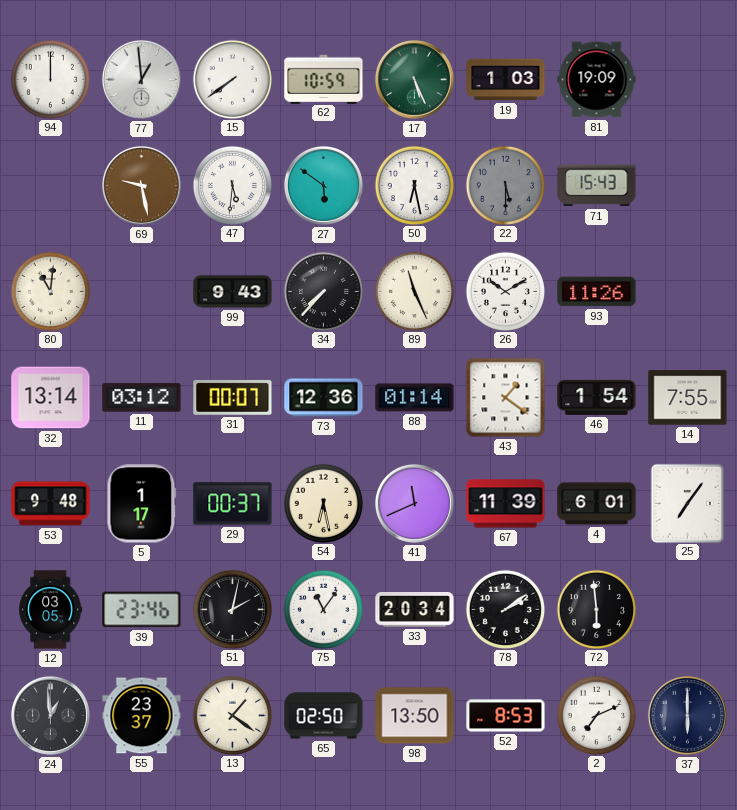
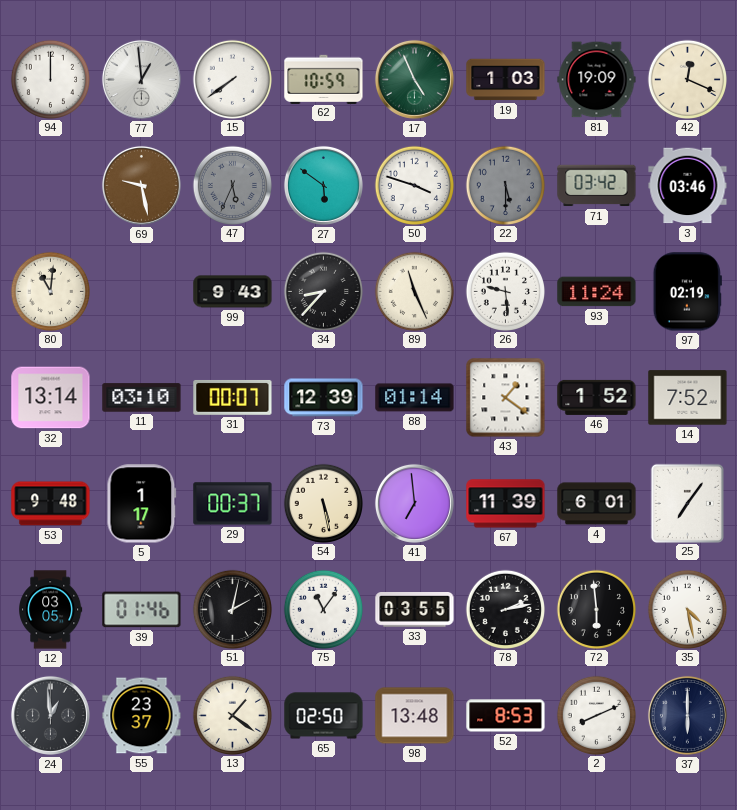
17: 5:26 -> 4:56
42: none -> 12:19
47: 5:31 -> 5:34
47 dial: white -> grey
50: 6:28 -> 3:48
71: 15:43 -> 03:42
3: none -> 03:46
34: 7:37 -> 8:37
26: 10:10 -> 9:29
93: 11:26 -> 11:24
97: none -> 02:19
11: 03:12 -> 03:10
73: 12:36 -> 12:39
46: 1:54 -> 1:52
14: 7:55 -> 7:52
54: 6:28 -> 5:28
41: 11:41 -> 6:59
39: 23:46 -> 01:46
33: 20:34 -> 03:55
78: 2:09 -> 2:13
35: none -> 4:28
98: 13:50 -> 13:48
2: 7:11 -> 8:11
